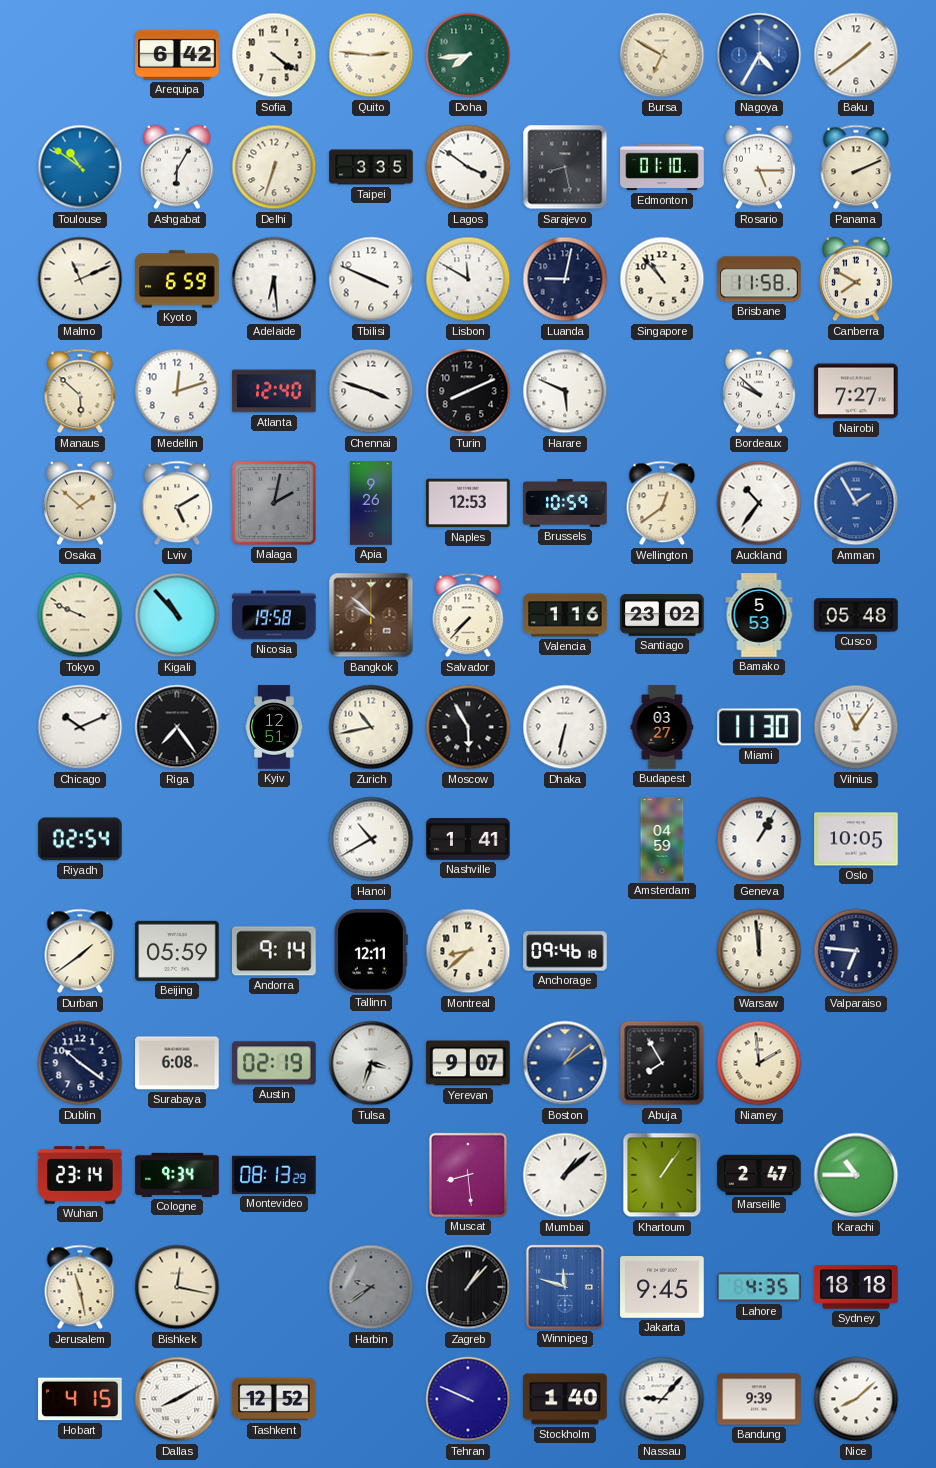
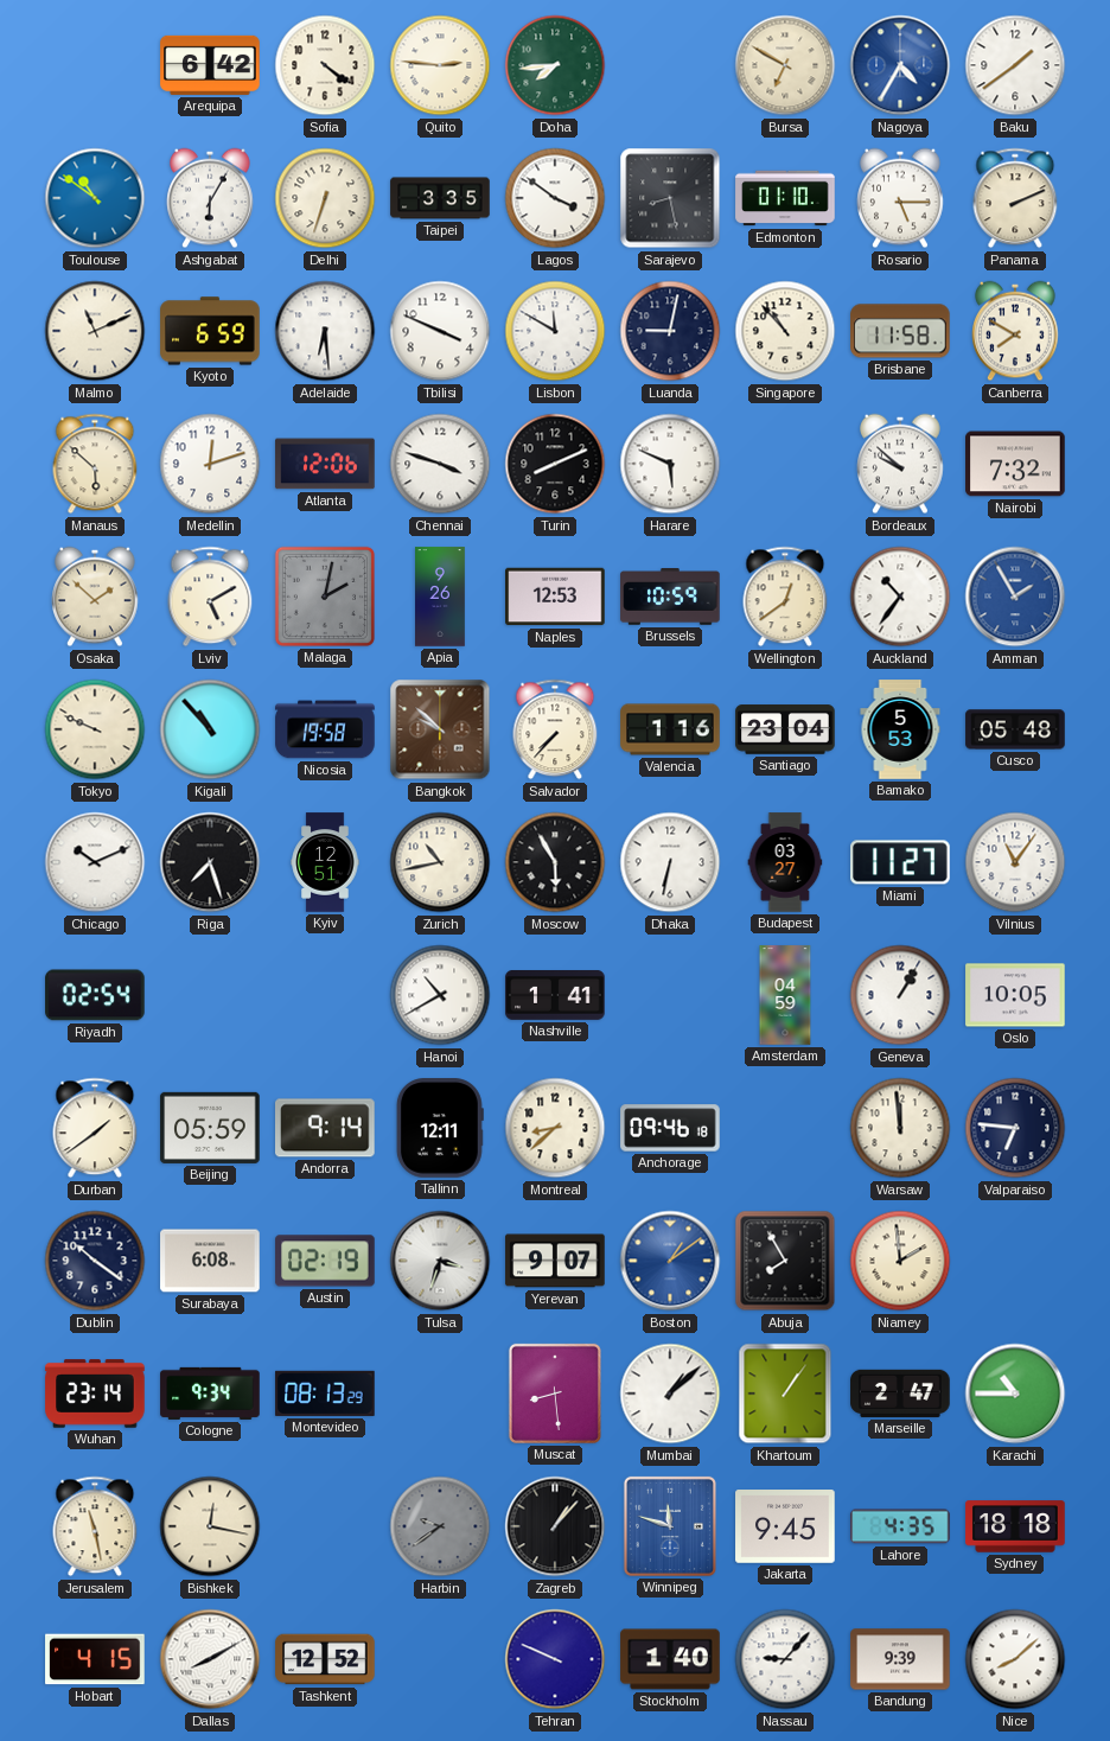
Atlanta: 12:40 -> 12:06
Nairobi: 7:27 -> 7:32
Santiago: 23:02 -> 23:04
Riga: 7:24 -> 7:27
Miami: 11:30 -> 11:27
